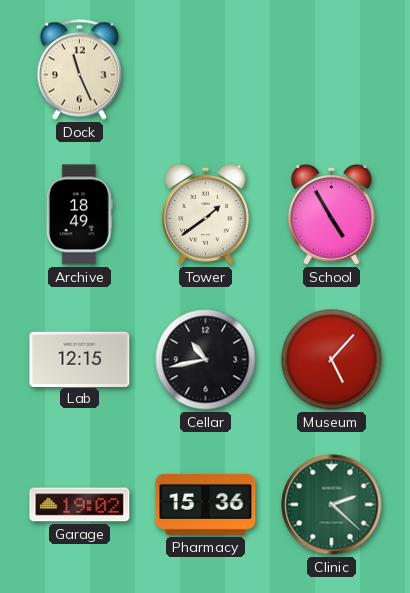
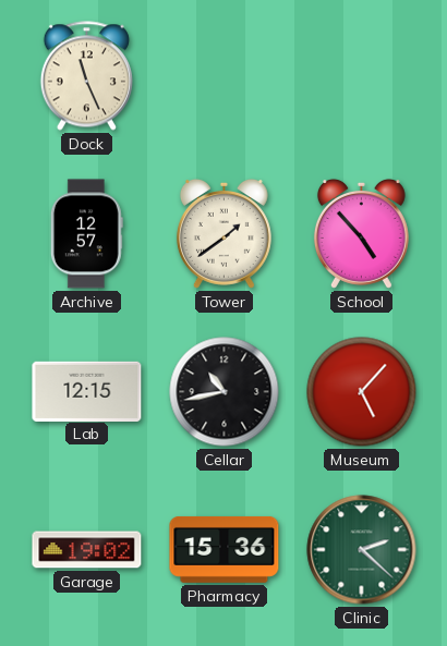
Archive: 18:49 -> 12:57
School: 4:55 -> 4:53
